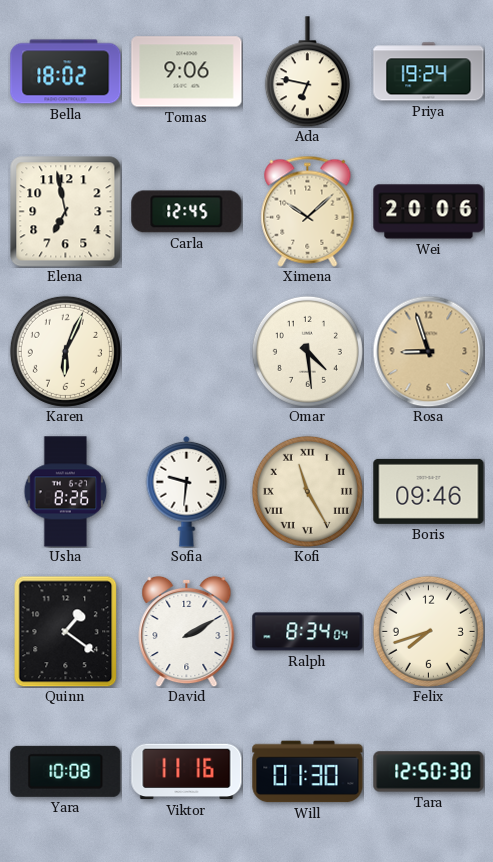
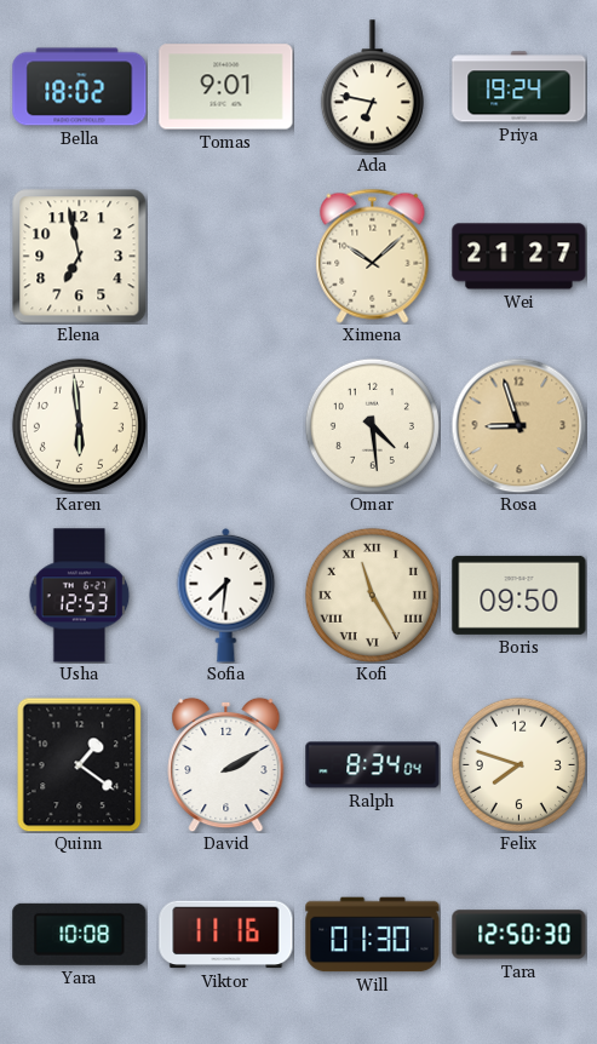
Tomas: 9:06 -> 9:01
Carla: 12:45 -> none
Wei: 20:06 -> 21:27
Karen: 6:04 -> 5:59
Usha: 8:26 -> 12:53
Sofia: 9:31 -> 7:31
Boris: 09:46 -> 09:50
Felix: 7:42 -> 7:48
